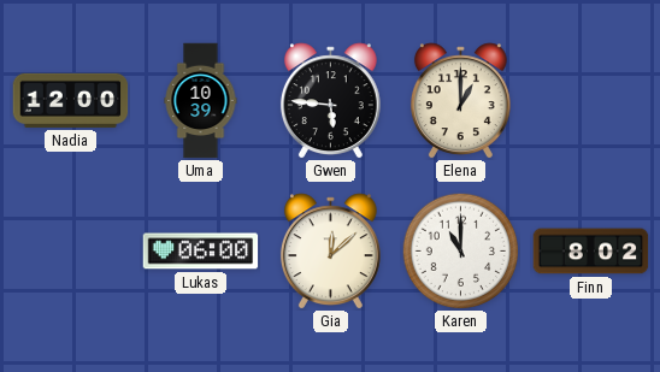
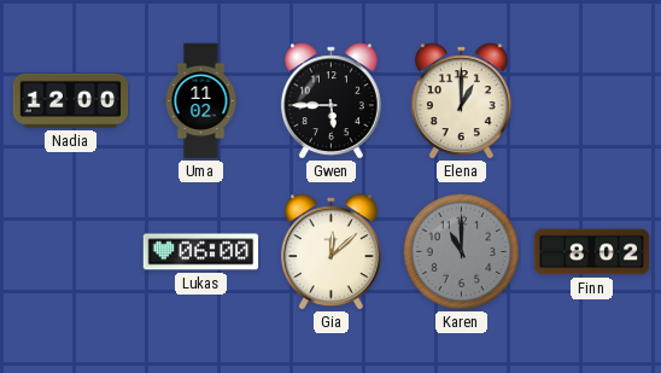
Uma: 10:39 -> 11:02
Gwen: 5:46 -> 5:45
Karen dial: white -> grey
